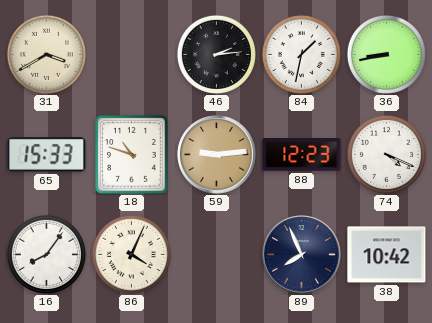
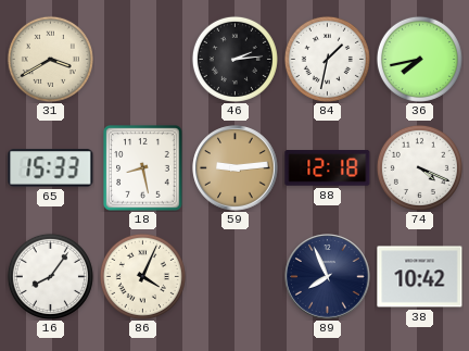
36: 8:43 -> 7:43
18: 10:48 -> 8:28
88: 12:23 -> 12:18
